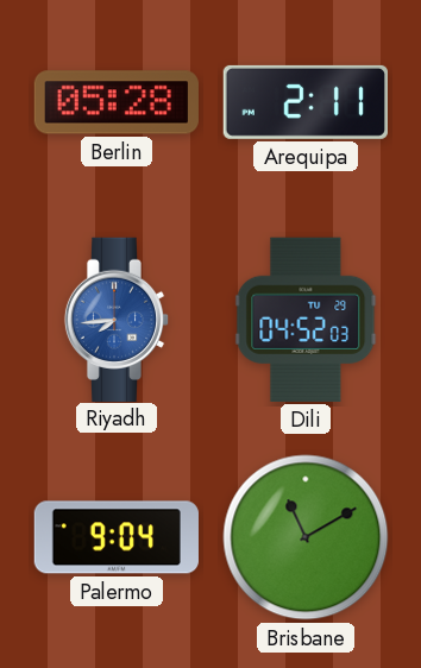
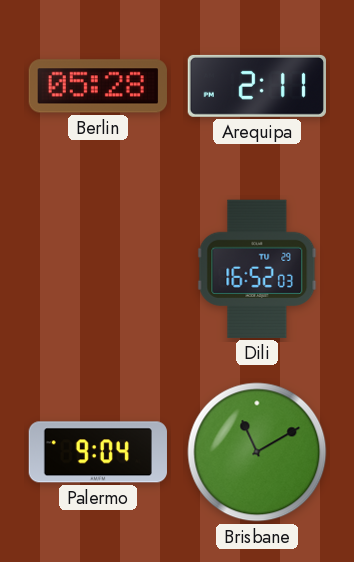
Riyadh: 7:44 -> none
Dili: 04:52 -> 16:52
